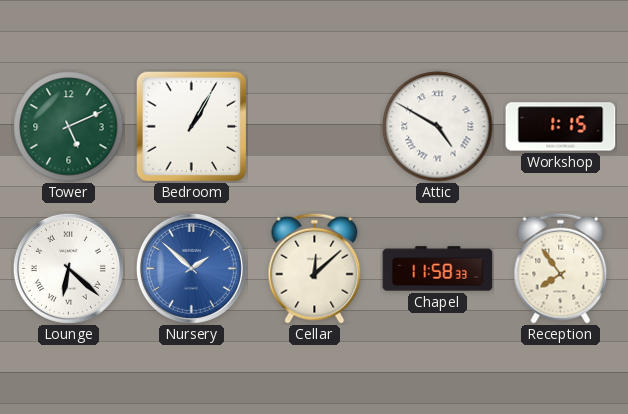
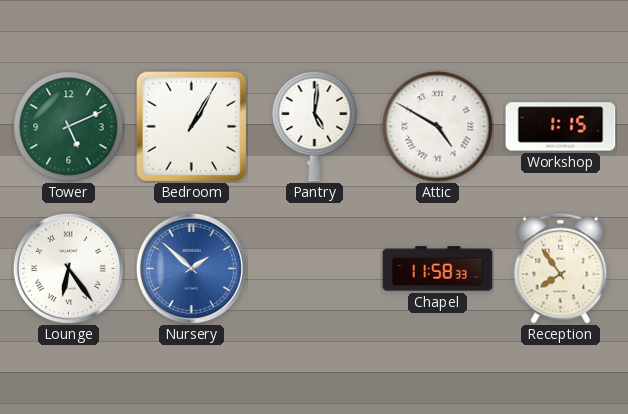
Pantry: none -> 5:01
Lounge: 6:22 -> 6:24
Cellar: 12:08 -> none
